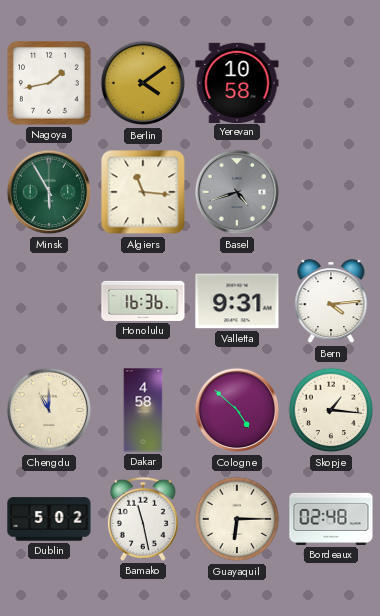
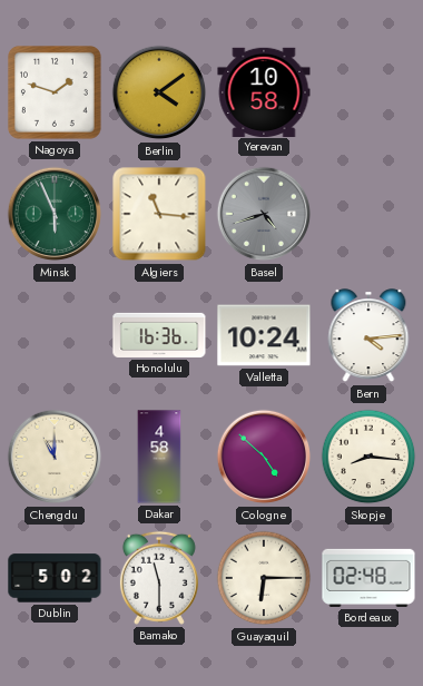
Nagoya: 1:43 -> 1:48
Minsk: 5:55 -> 5:56
Valletta: 9:31 -> 10:24
Skopje: 1:16 -> 8:16
Bamako: 11:28 -> 11:30
